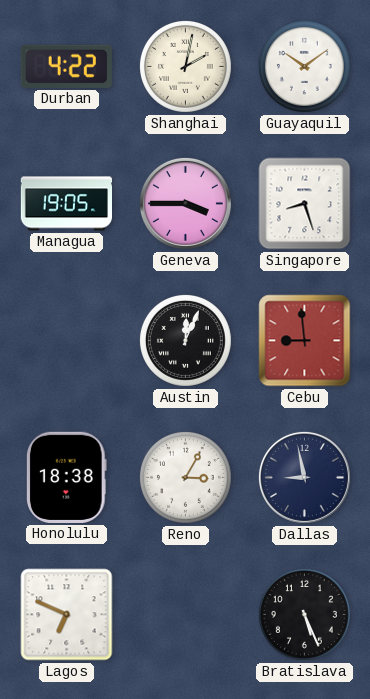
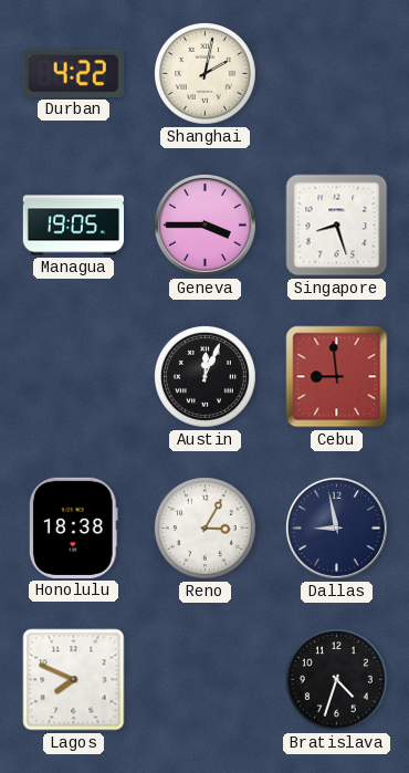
Guayaquil: 10:09 -> none
Lagos: 6:49 -> 7:49
Bratislava: 5:26 -> 4:33
